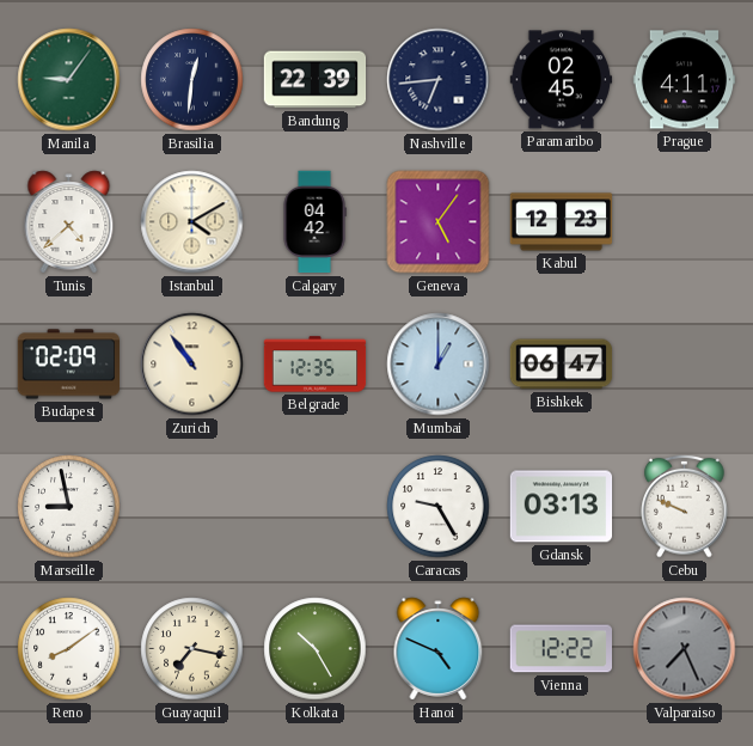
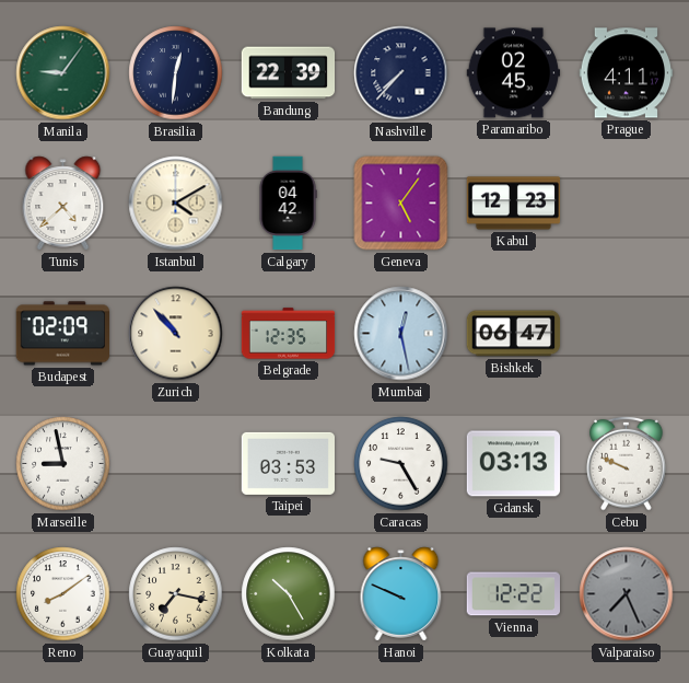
Nashville: 6:44 -> 7:37
Zurich: 10:54 -> 10:53
Mumbai: 1:00 -> 12:28
Taipei: none -> 03:53
Hanoi: 4:49 -> 9:49
